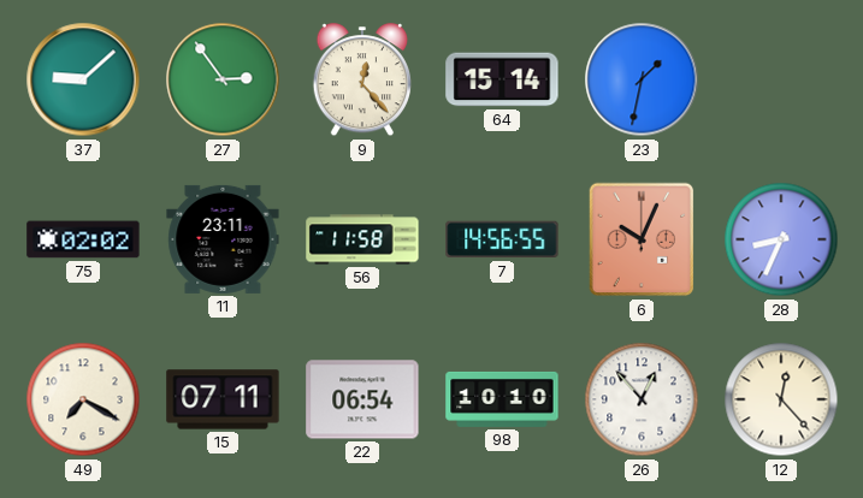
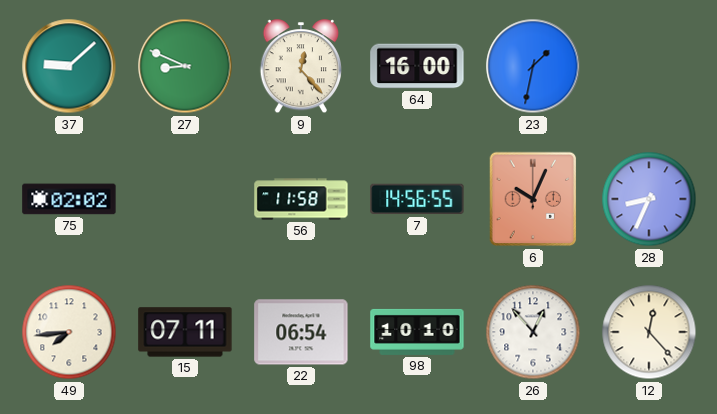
27: 2:54 -> 8:49
64: 15:14 -> 16:00
11: 23:11 -> none
49: 7:20 -> 7:44
